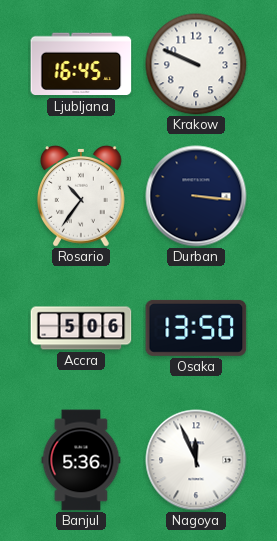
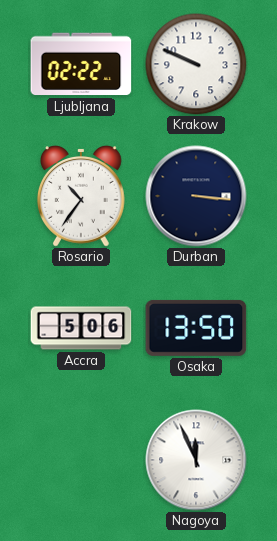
Ljubljana: 16:45 -> 02:22
Banjul: 5:36 -> none
